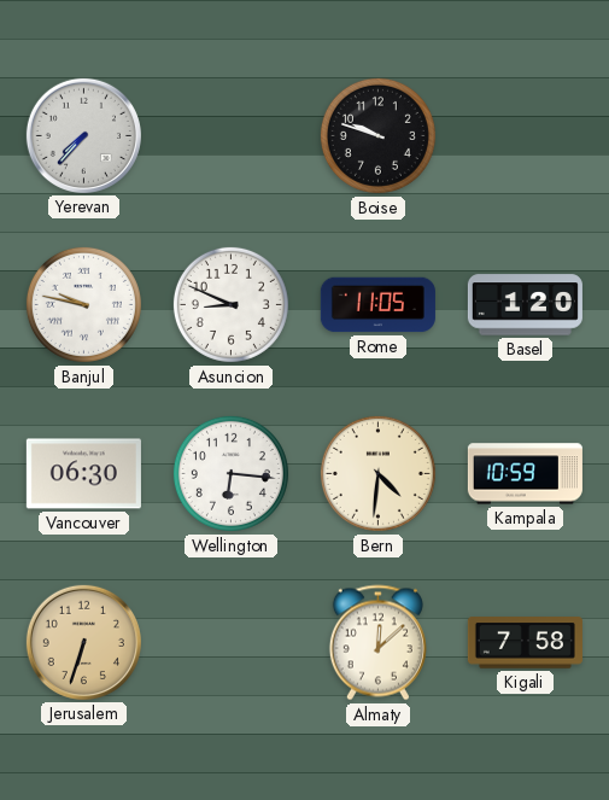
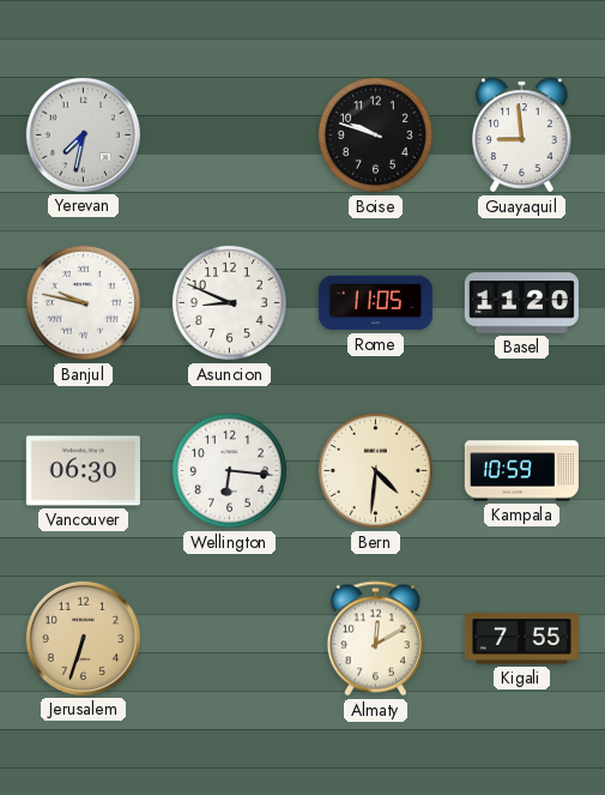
Yerevan: 7:37 -> 7:32
Guayaquil: none -> 8:59
Basel: 1:20 -> 11:20
Almaty: 12:08 -> 12:10
Kigali: 7:58 -> 7:55
